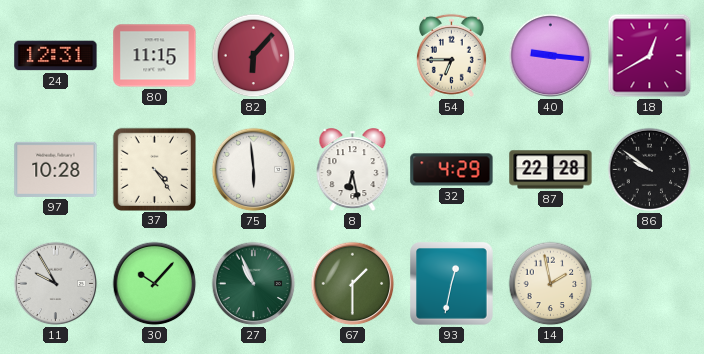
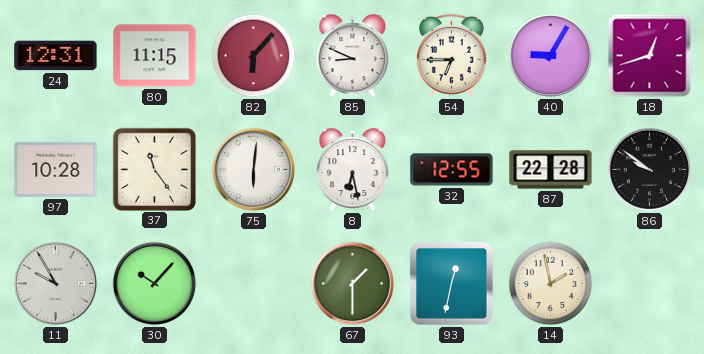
85: none -> 8:49
40: 9:16 -> 9:05
18: 12:40 -> 12:42
37: 4:24 -> 11:24
75: 5:59 -> 6:01
32: 4:29 -> 12:55
27: 10:56 -> none
